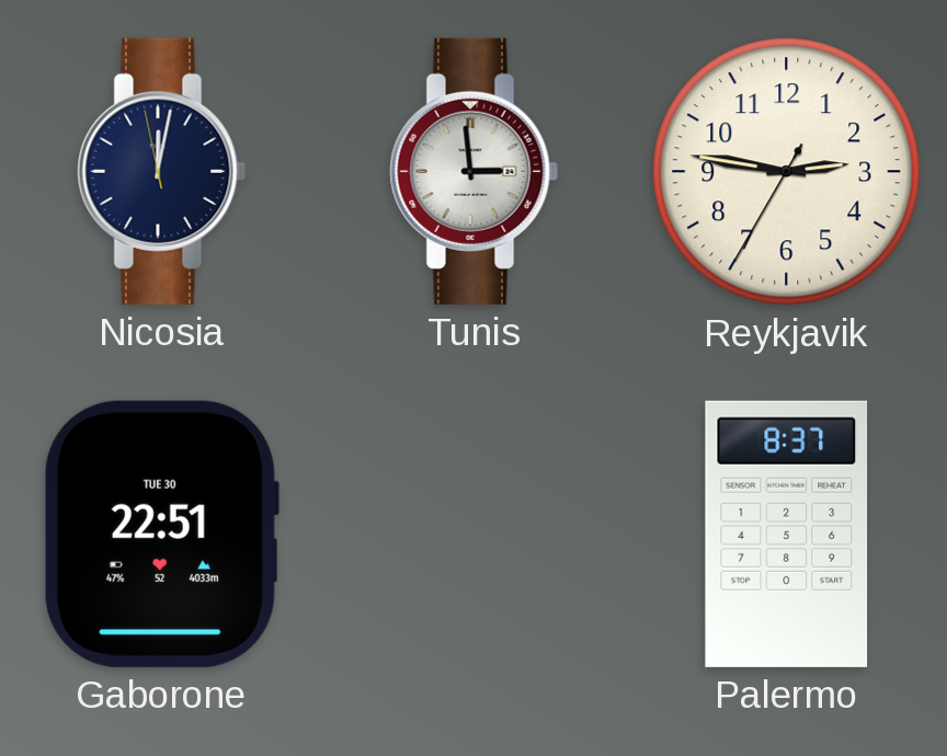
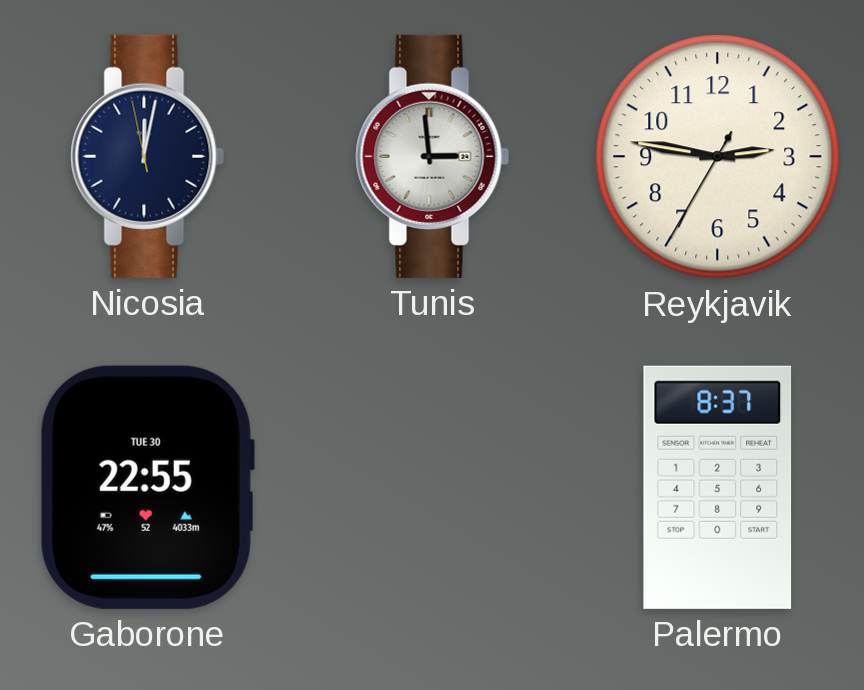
Gaborone: 22:51 -> 22:55
